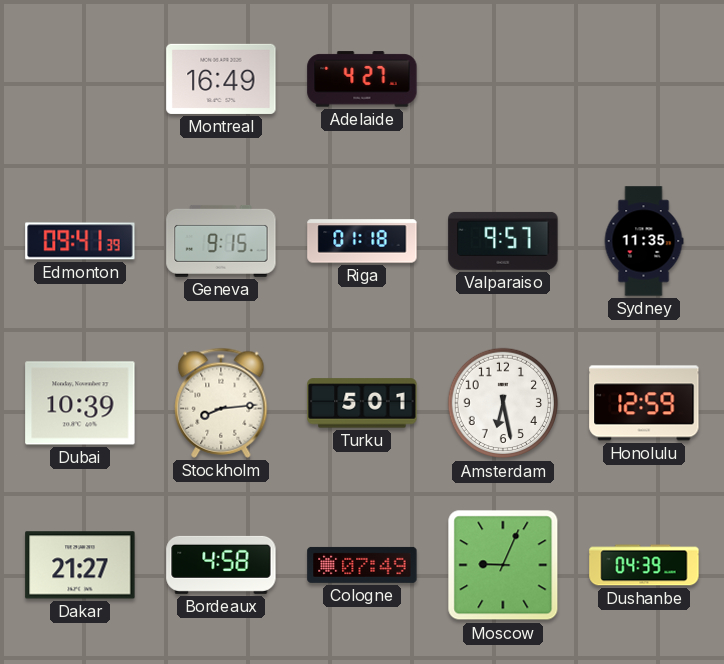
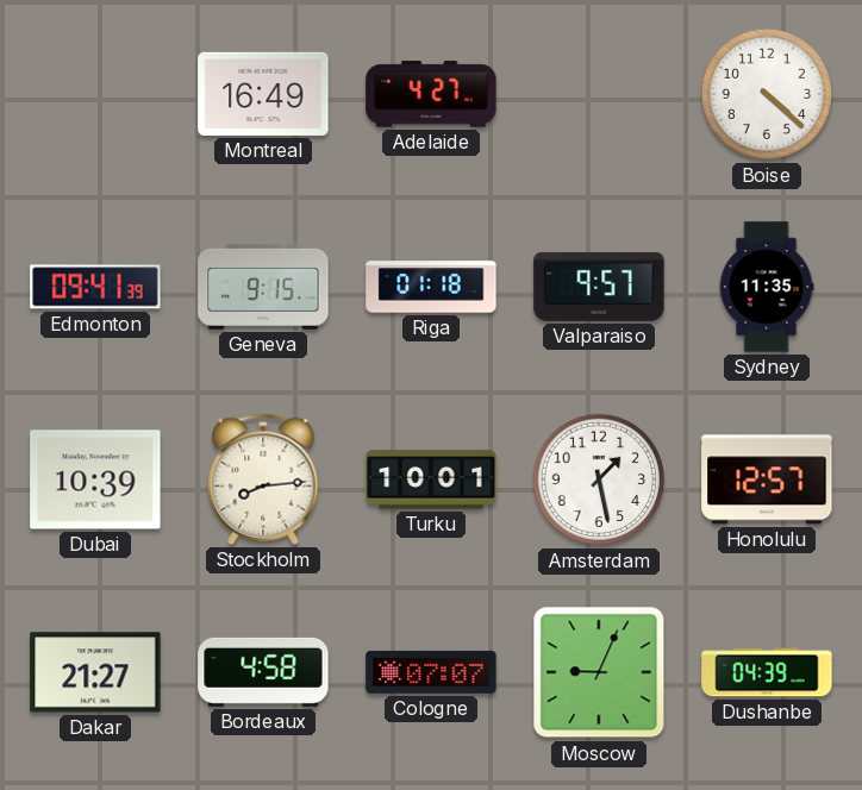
Boise: none -> 4:22
Turku: 5:01 -> 10:01
Amsterdam: 6:28 -> 1:28
Honolulu: 12:59 -> 12:57
Cologne: 07:49 -> 07:07
